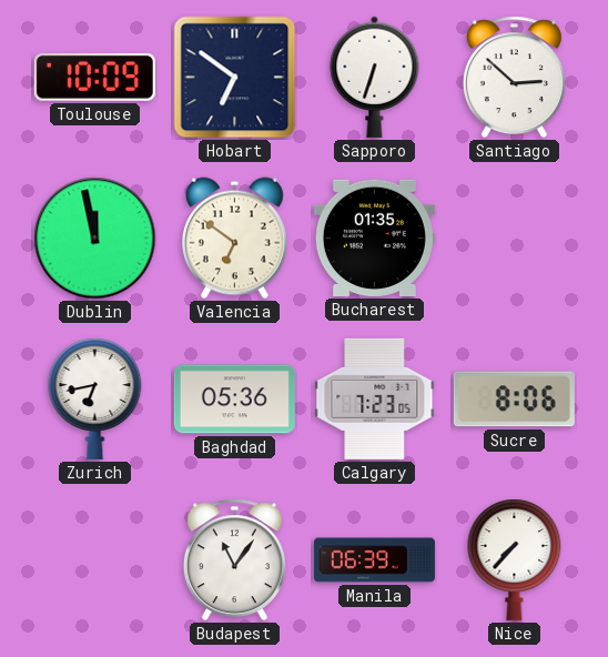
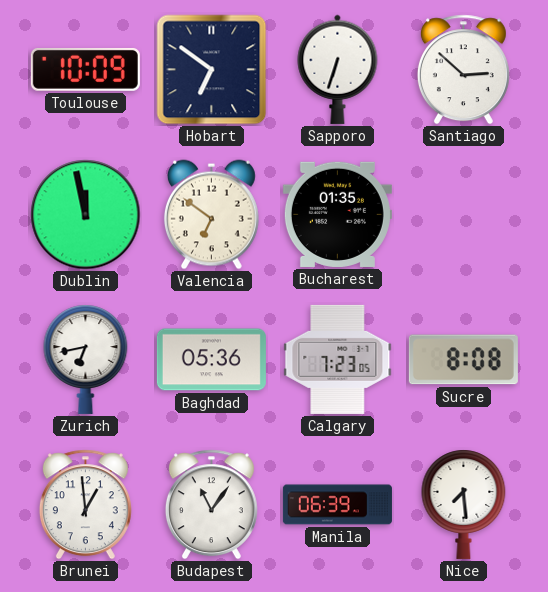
Sucre: 8:06 -> 8:08
Brunei: none -> 12:59
Nice: 7:37 -> 7:29
